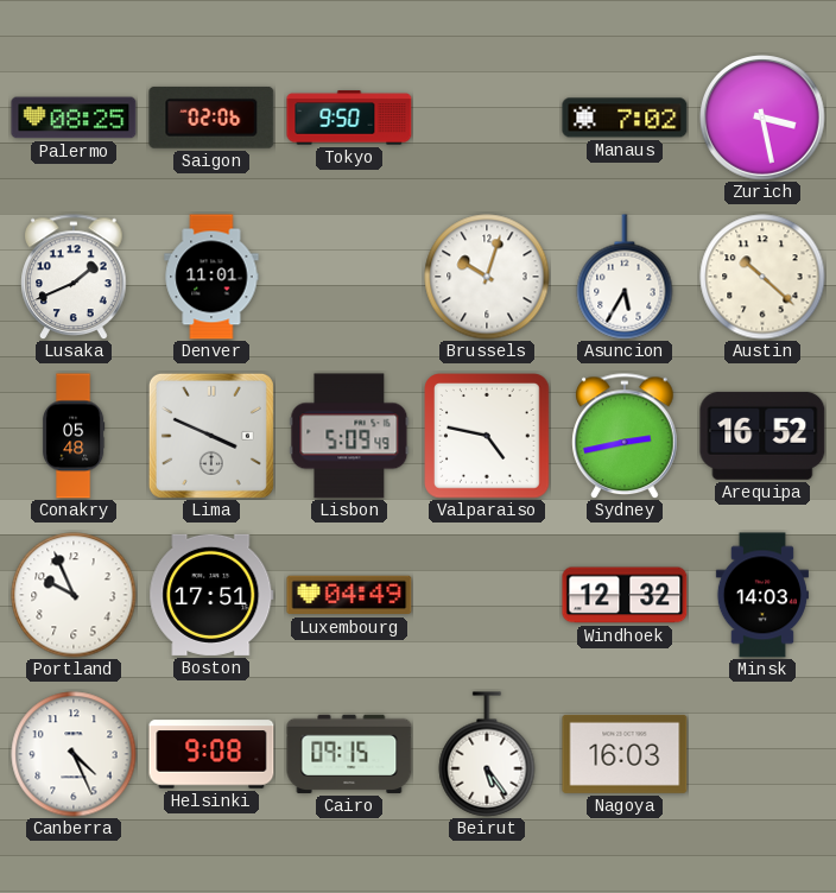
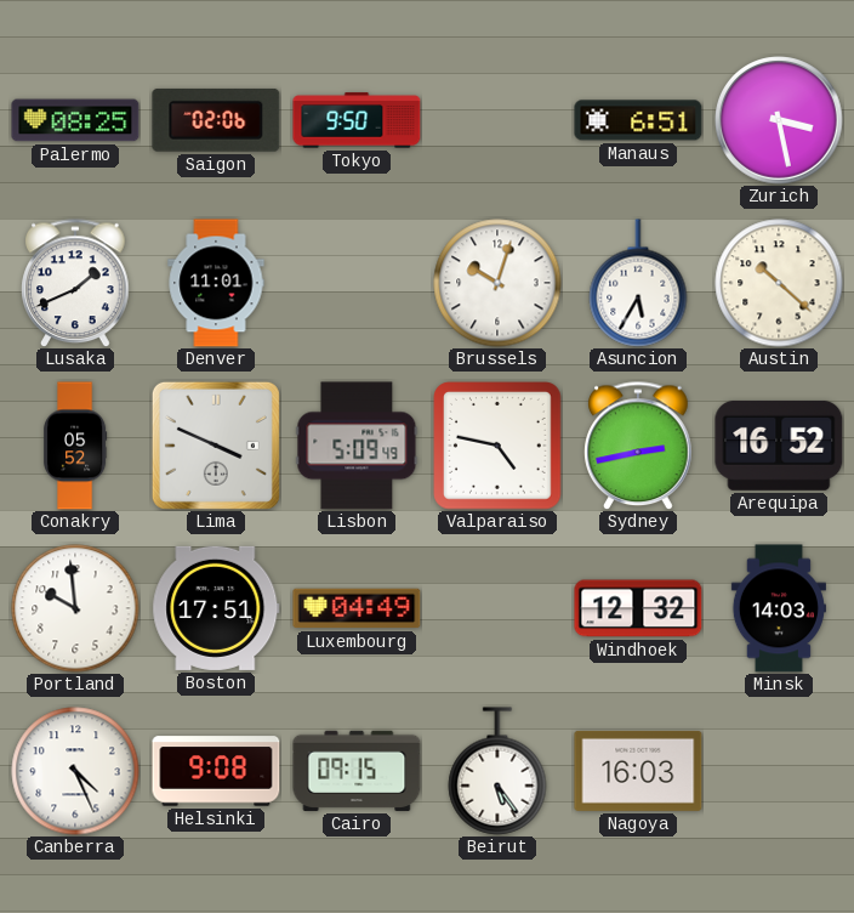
Manaus: 7:02 -> 6:51
Conakry: 05:48 -> 05:52
Portland: 9:56 -> 9:59
